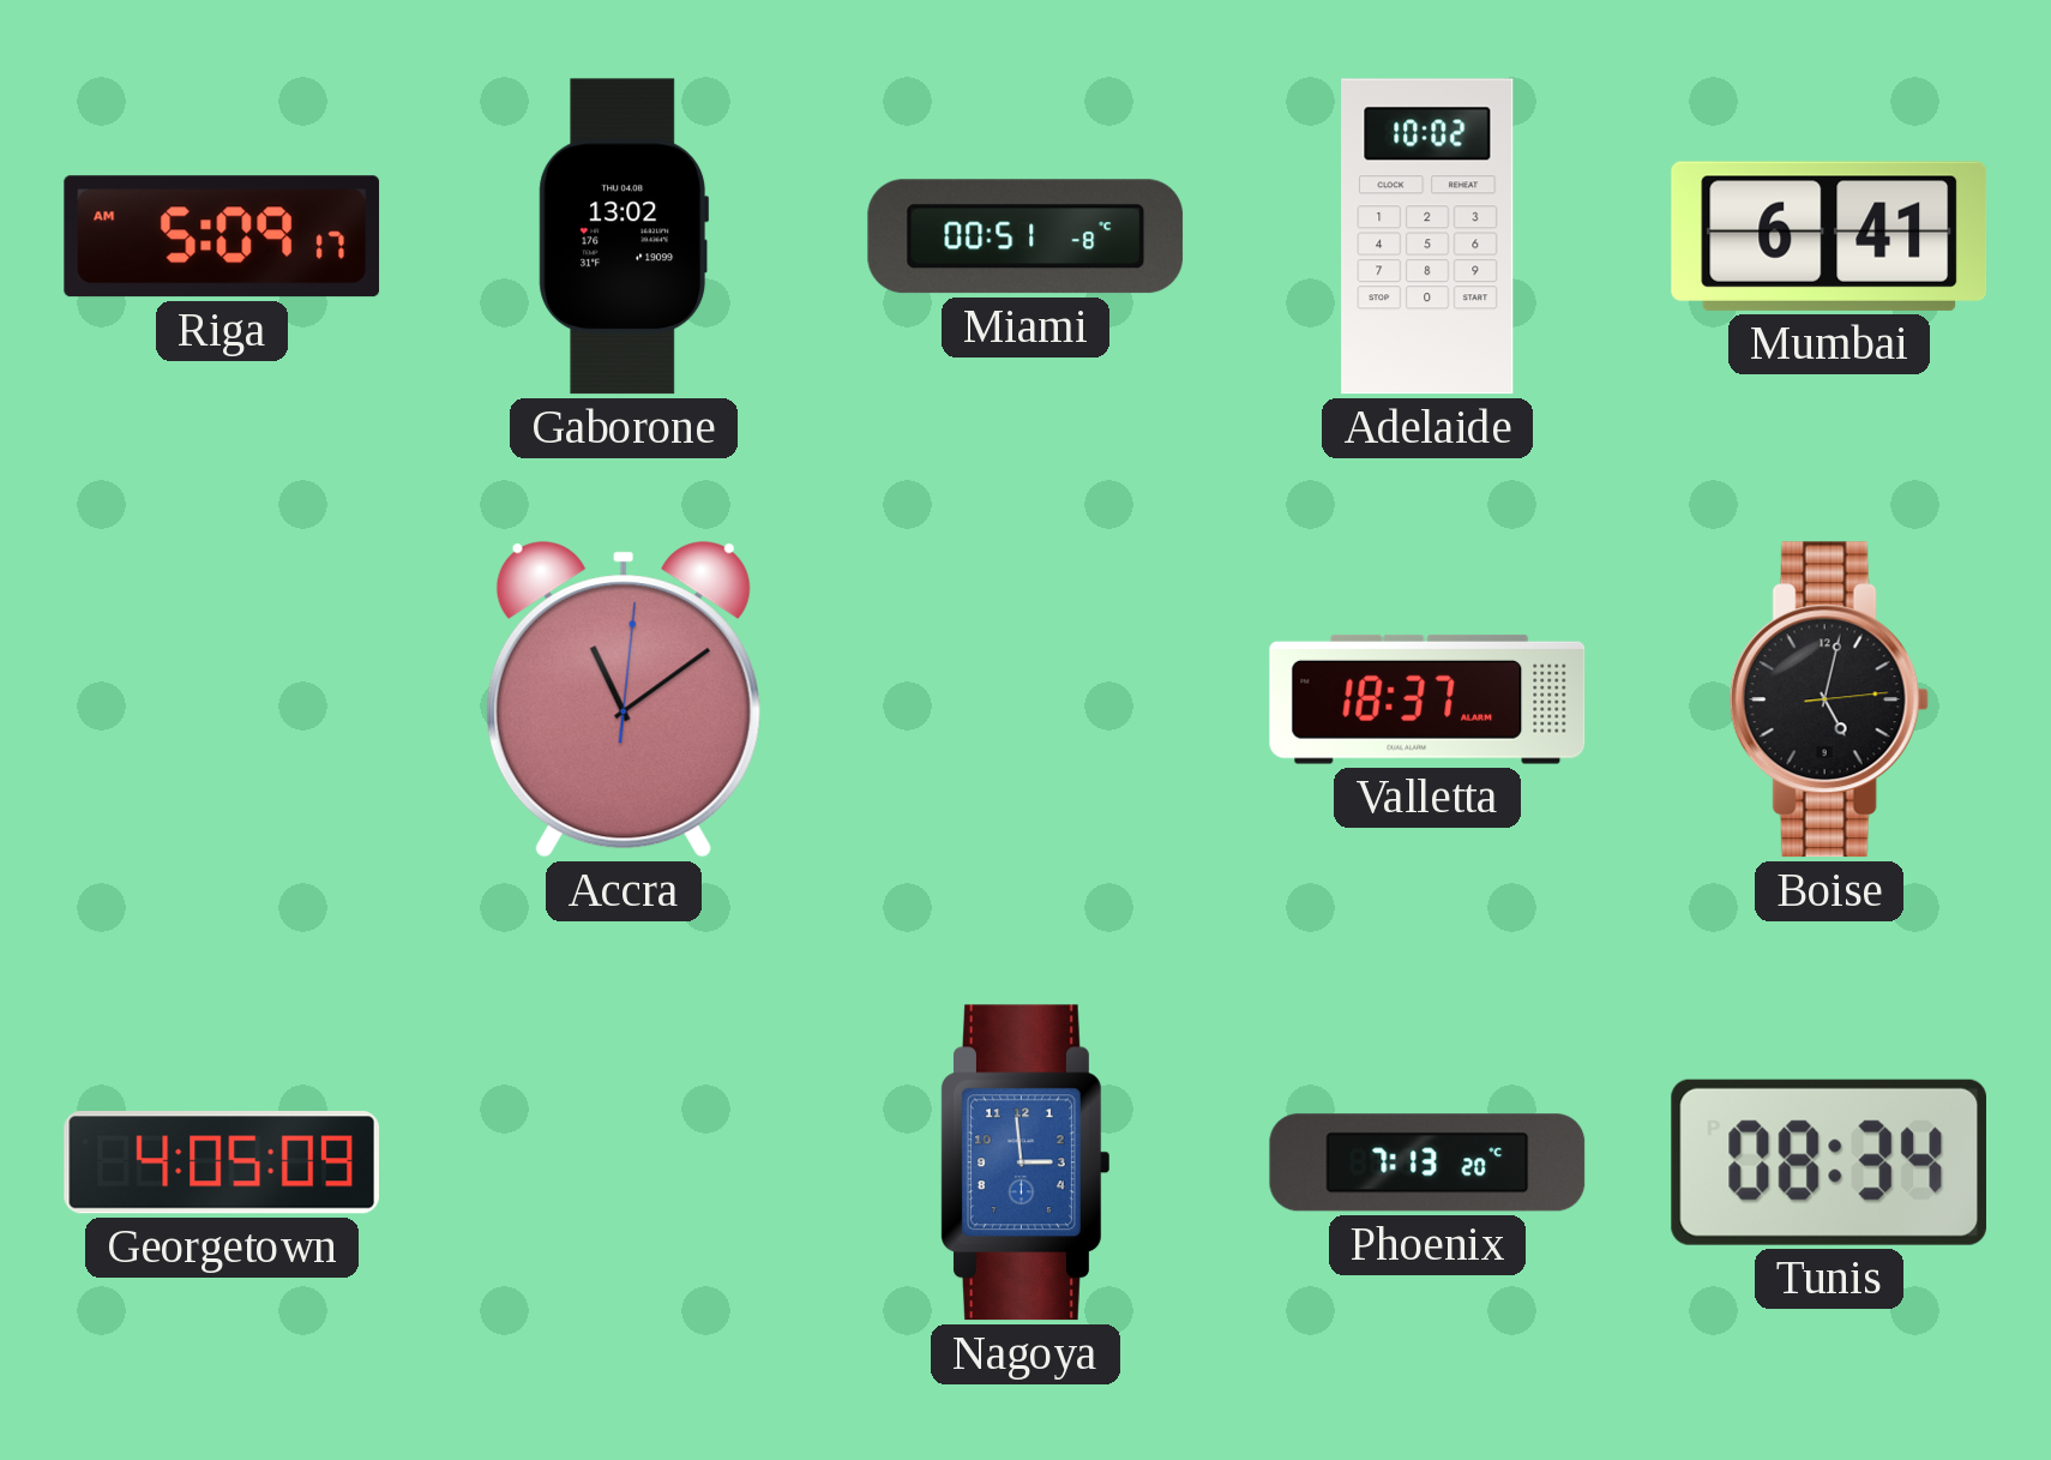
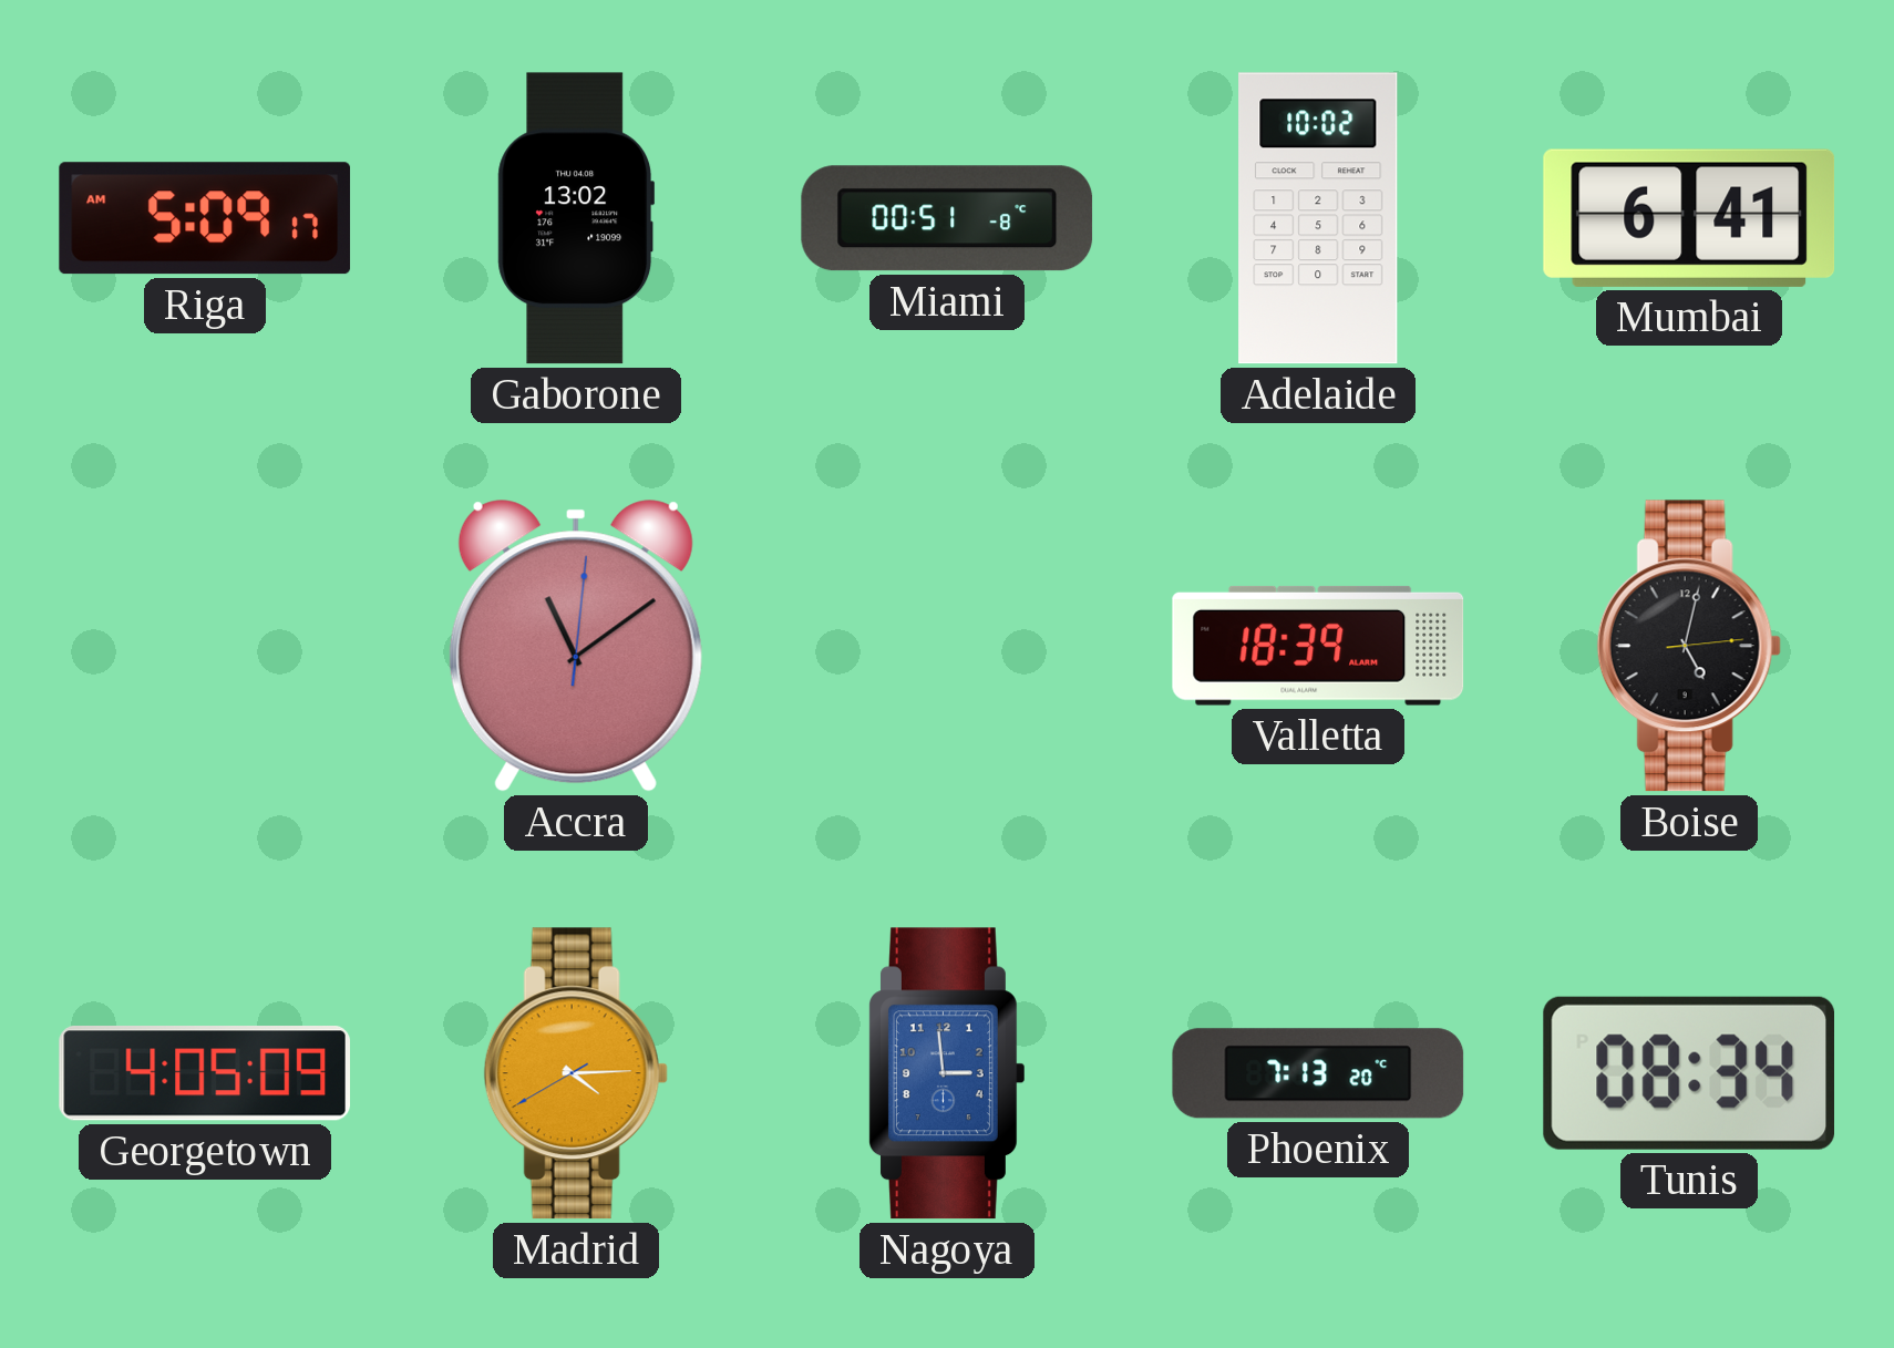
Valletta: 18:37 -> 18:39
Madrid: none -> 4:14
